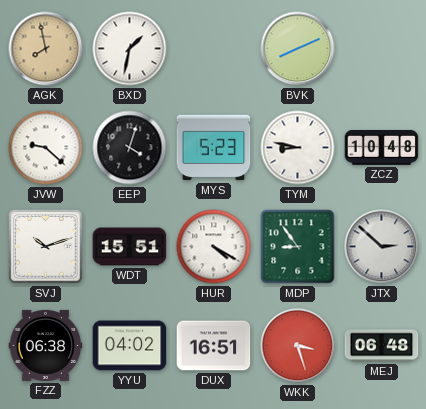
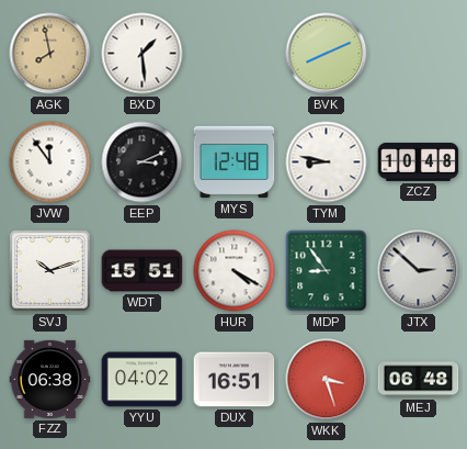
BXD: 1:32 -> 1:29
JVW: 9:22 -> 11:54
EEP: 4:03 -> 3:11
MYS: 5:23 -> 12:48
